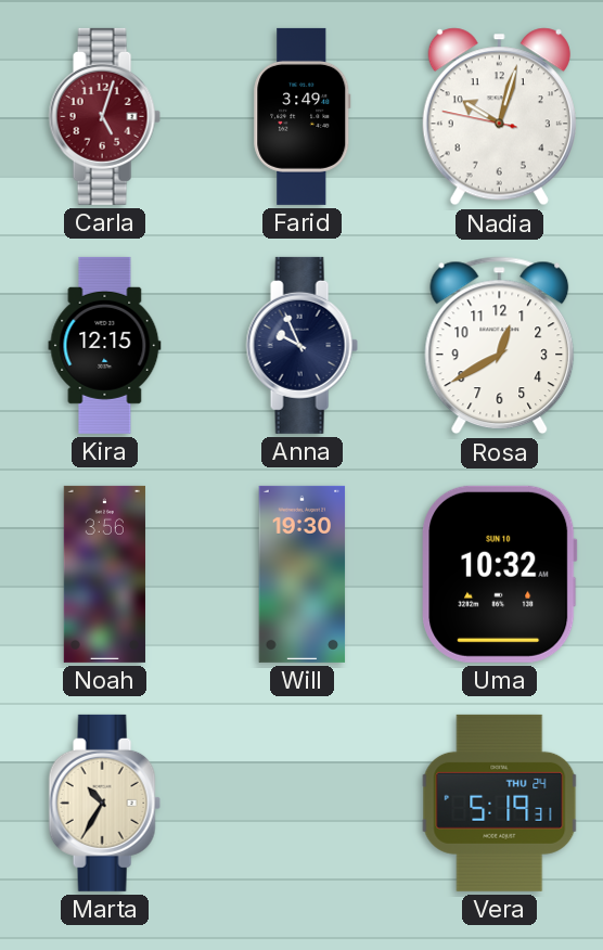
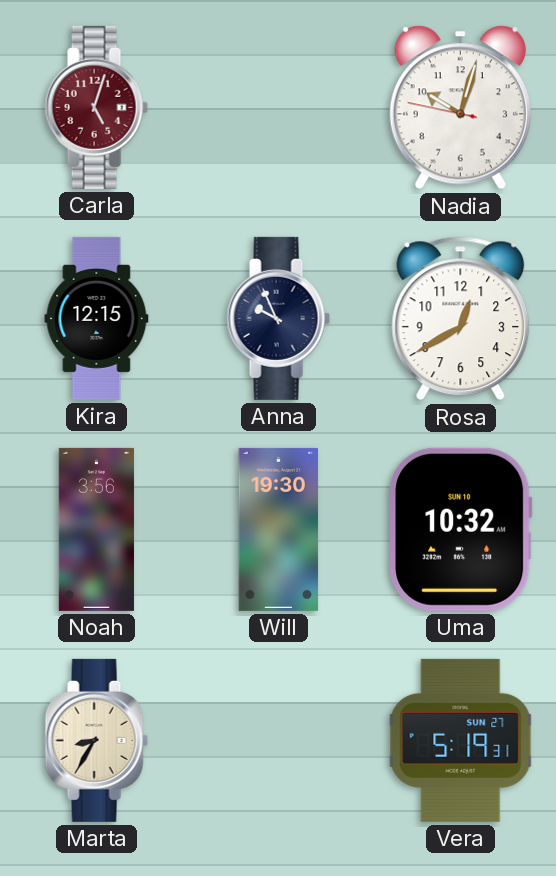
Farid: 3:49 -> none
Marta: 10:35 -> 8:35
Vera date: THU 24 -> SUN 27
